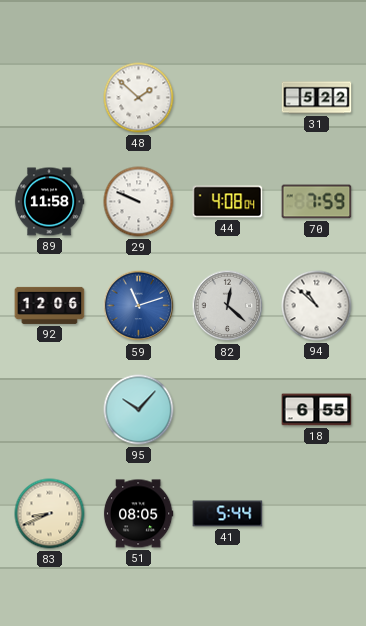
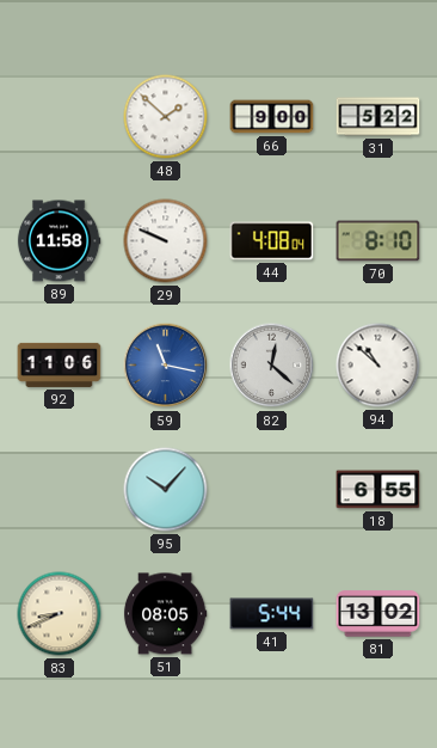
66: none -> 9:00
70: 7:59 -> 8:10
92: 12:06 -> 11:06
59: 11:12 -> 11:17
81: none -> 13:02
